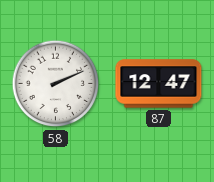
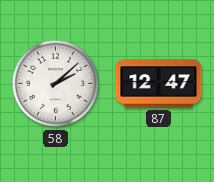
58: 2:11 -> 2:08
